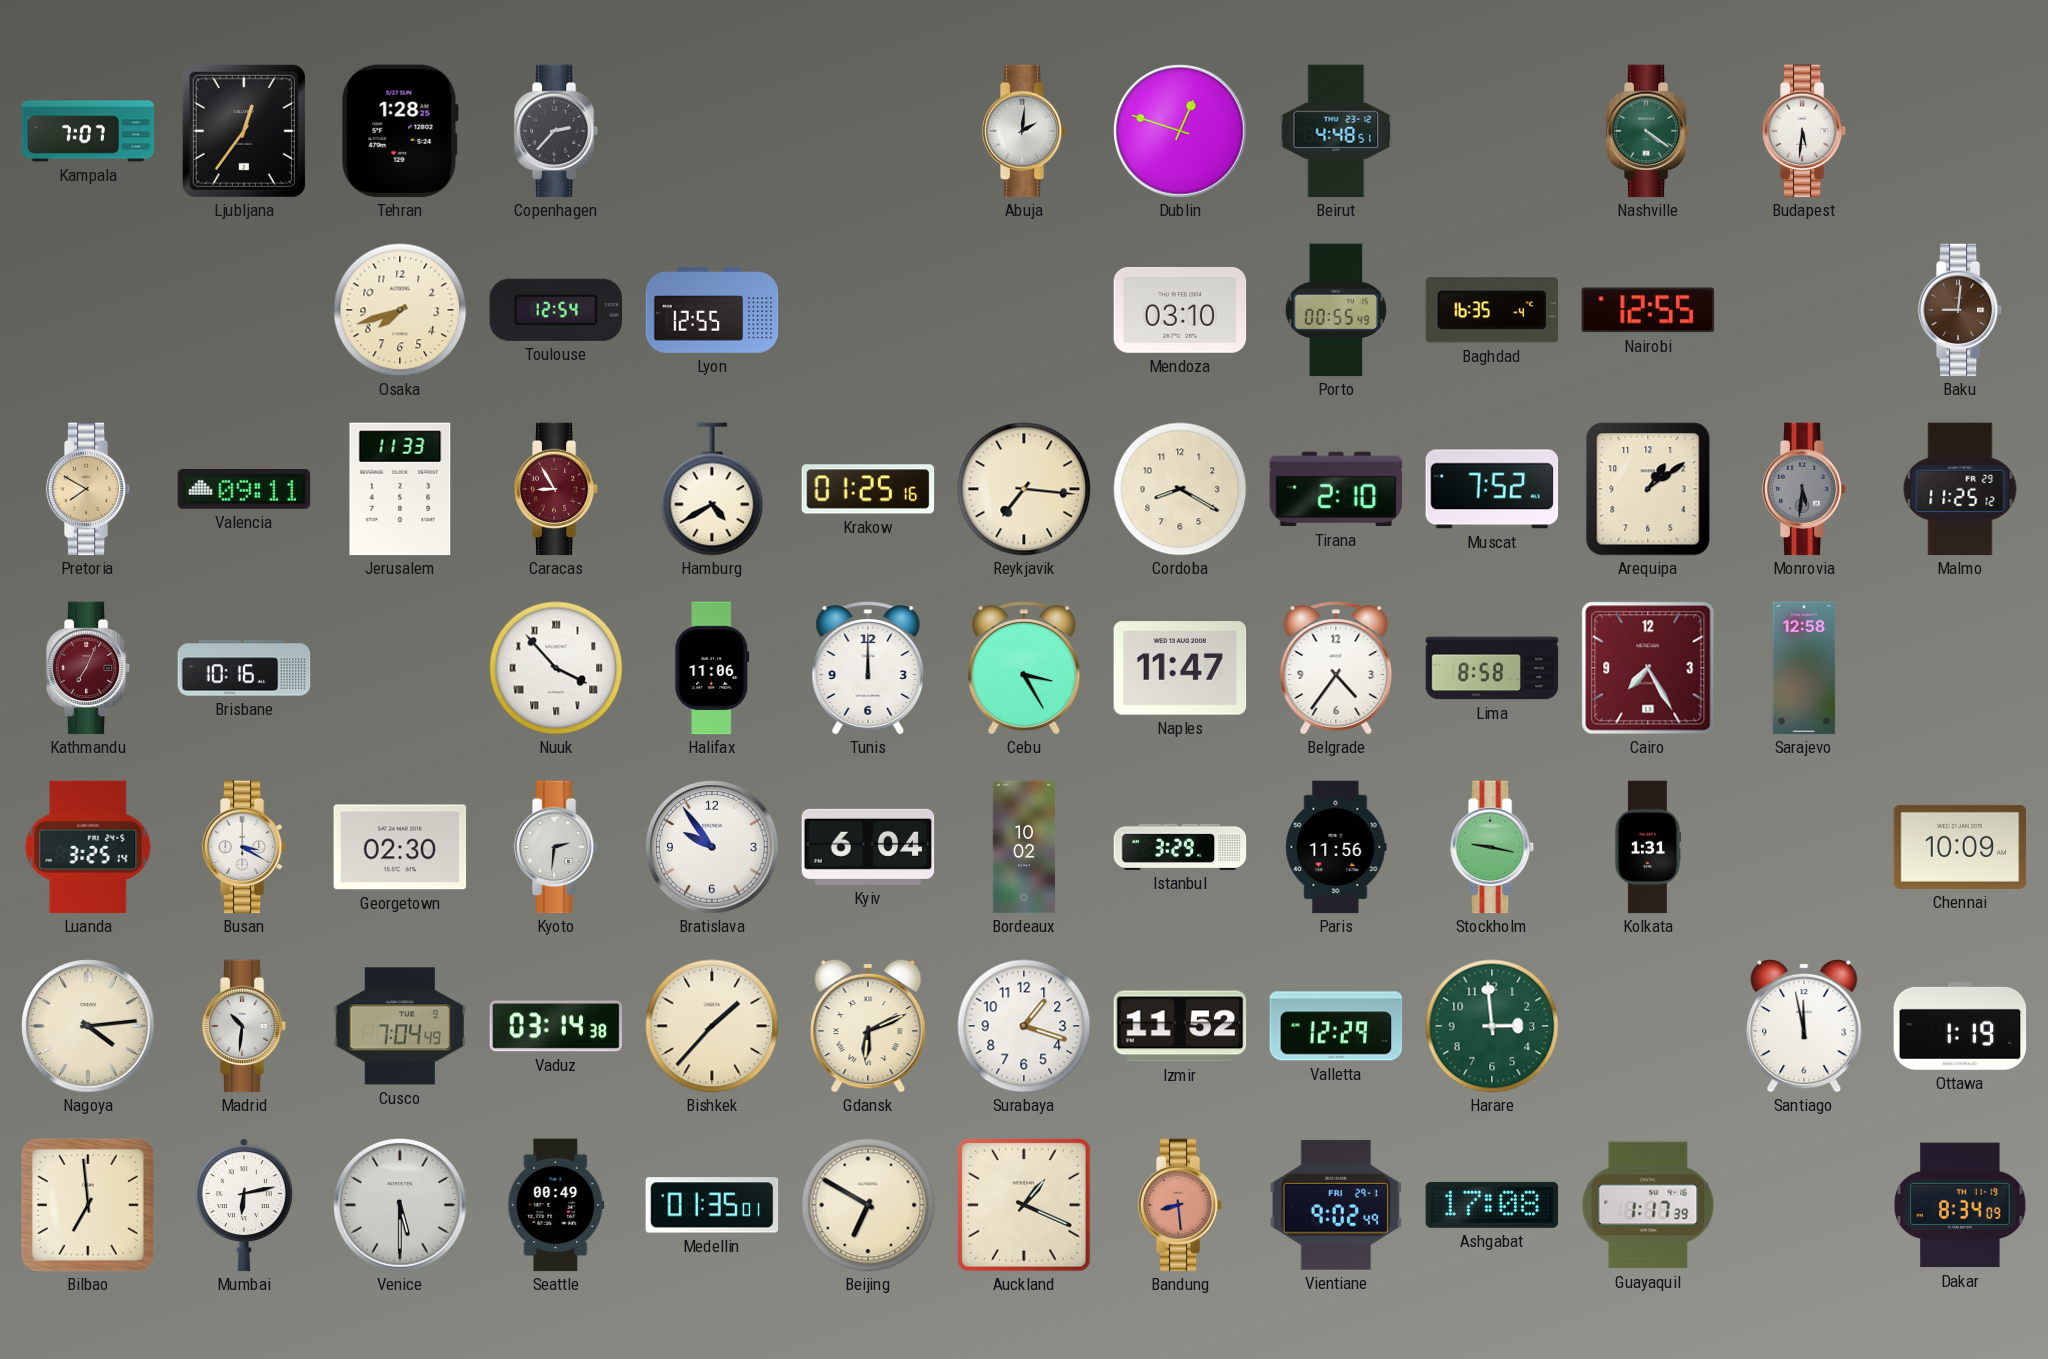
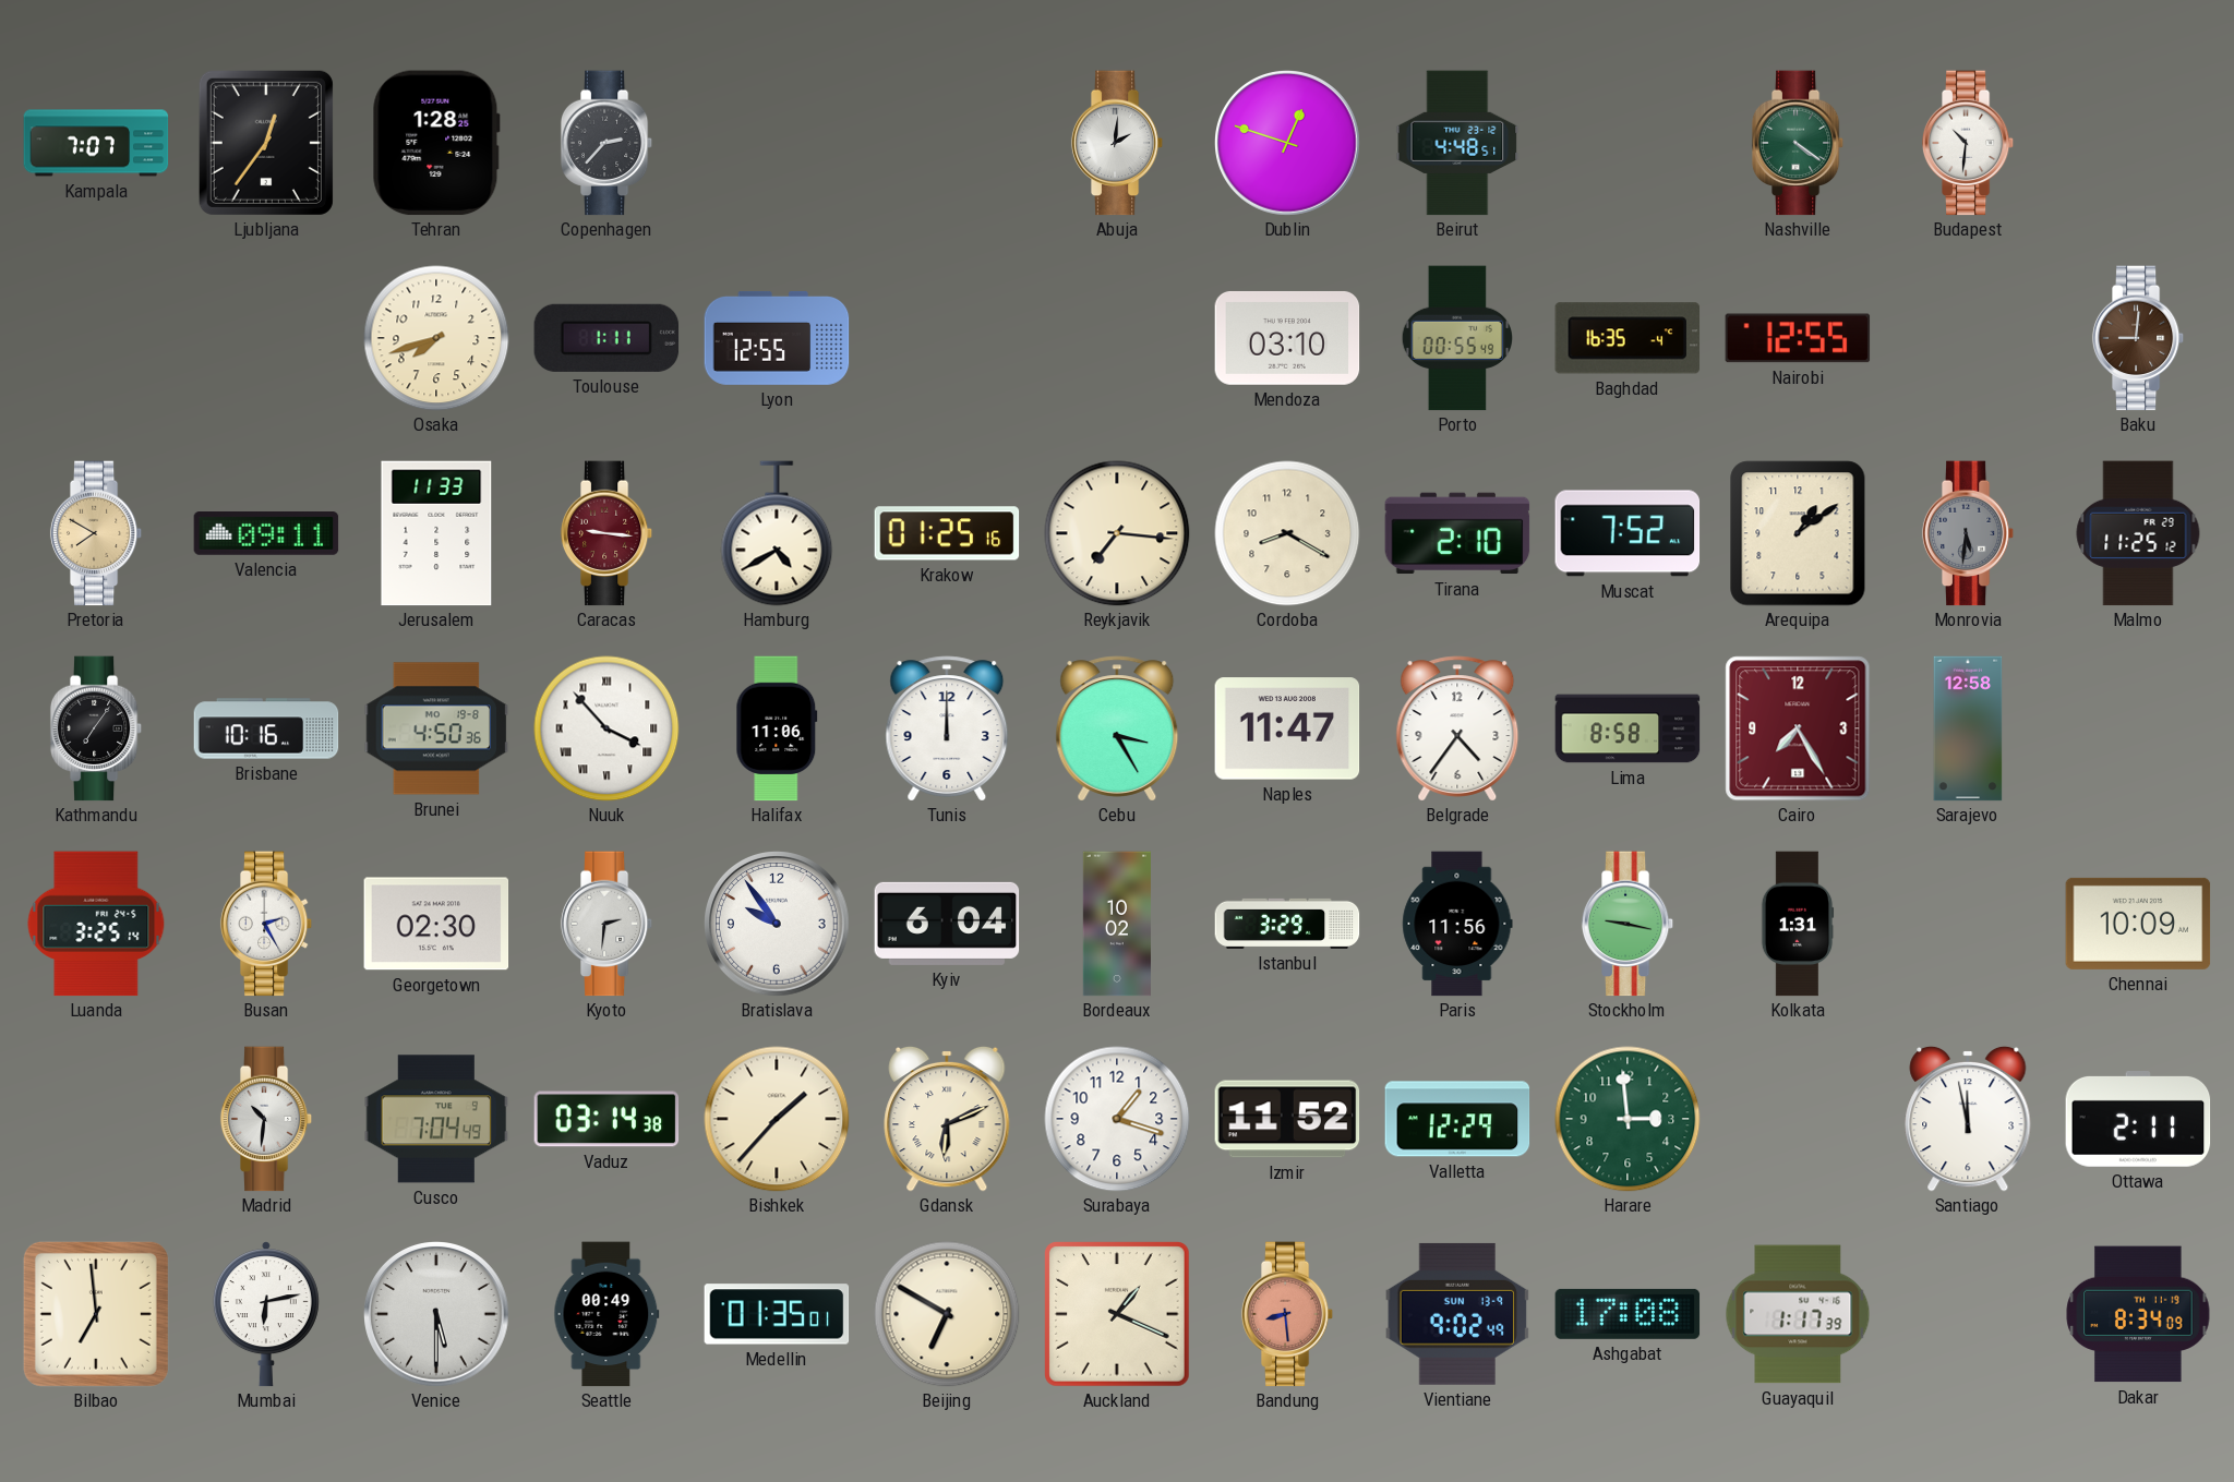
Budapest: 5:31 -> 10:31
Toulouse: 12:54 -> 1:11
Caracas: 8:55 -> 9:16
Kathmandu: 7:04 -> 7:06
Kathmandu dial: burgundy -> black
Brunei: none -> 4:50
Busan: 3:20 -> 2:25
Nagoya: 4:14 -> none
Ottawa: 1:19 -> 2:11
Vientiane date: FRI 29-1 -> SUN 13-9
